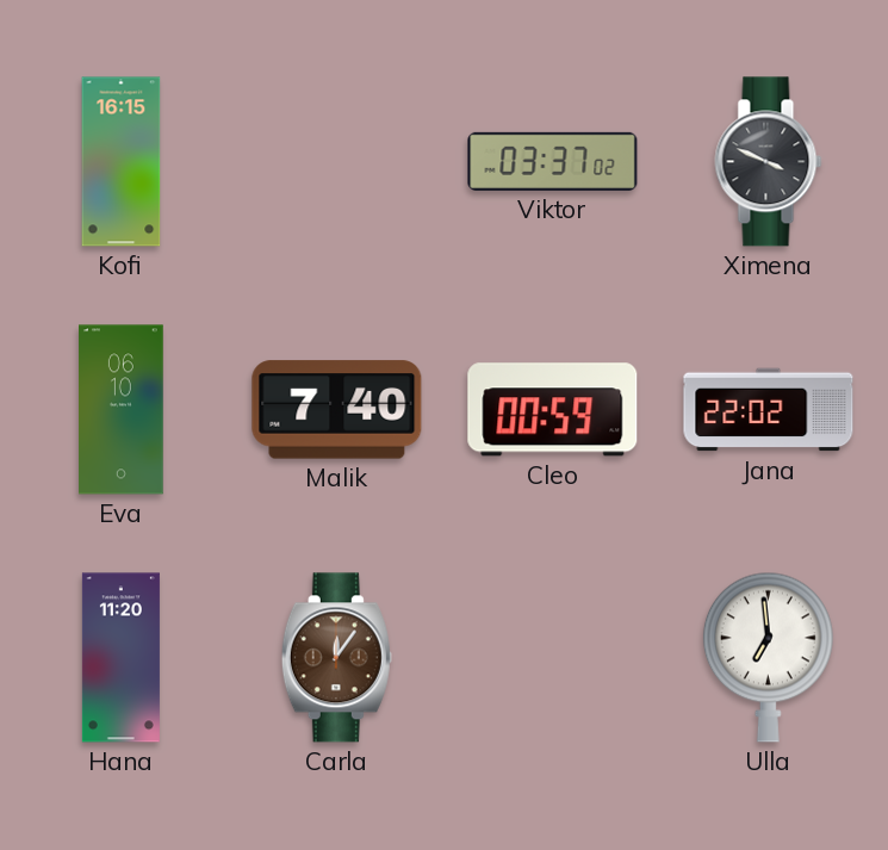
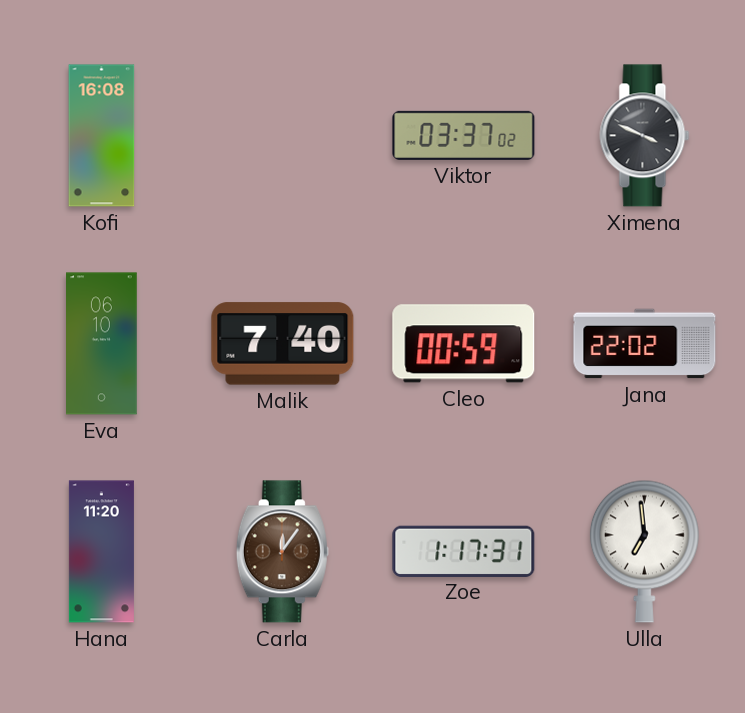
Kofi: 16:15 -> 16:08
Zoe: none -> 1:17
